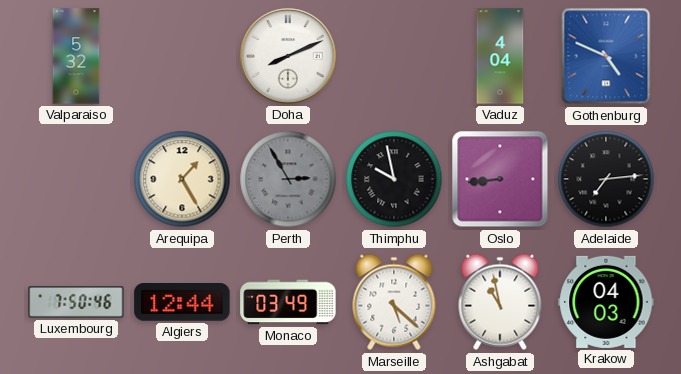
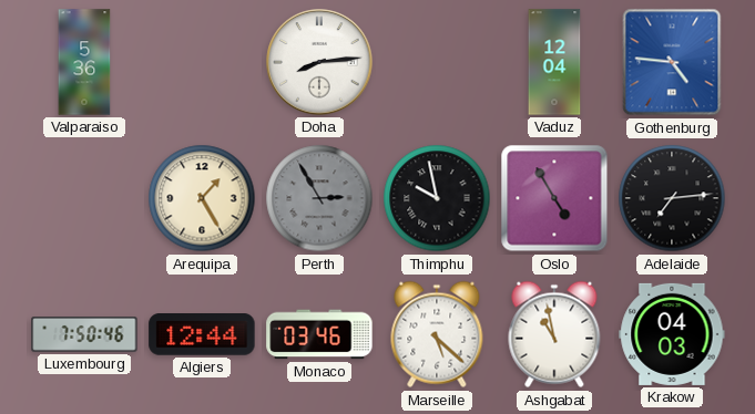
Valparaiso: 5:32 -> 5:36
Doha: 8:11 -> 8:14
Vaduz: 4:04 -> 12:04
Gothenburg: 4:49 -> 4:46
Oslo: 8:44 -> 4:55
Monaco: 03:49 -> 03:46
